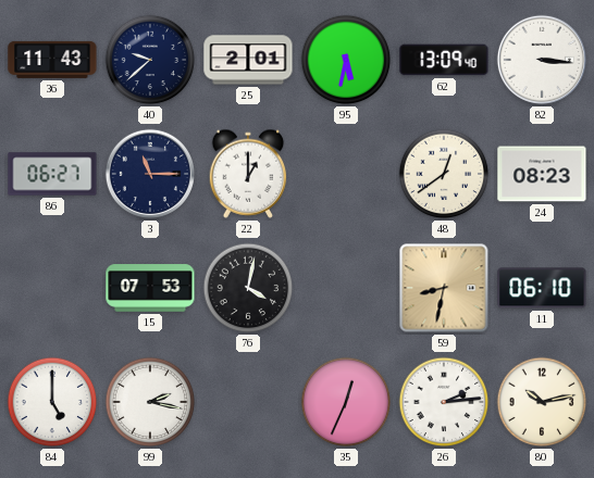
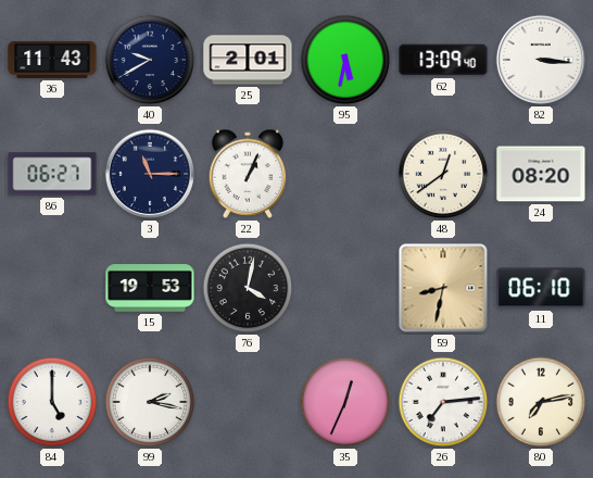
40: 9:38 -> 9:40
22: 1:00 -> 1:04
24: 08:23 -> 08:20
15: 07:53 -> 19:53
26: 2:14 -> 7:14
80: 10:13 -> 7:13
